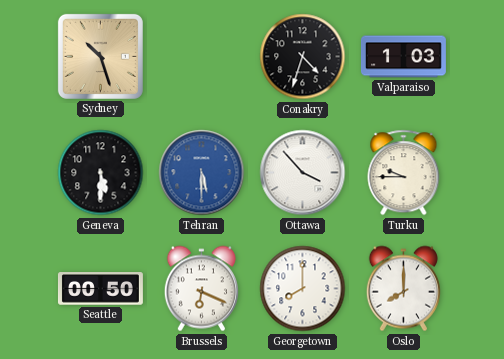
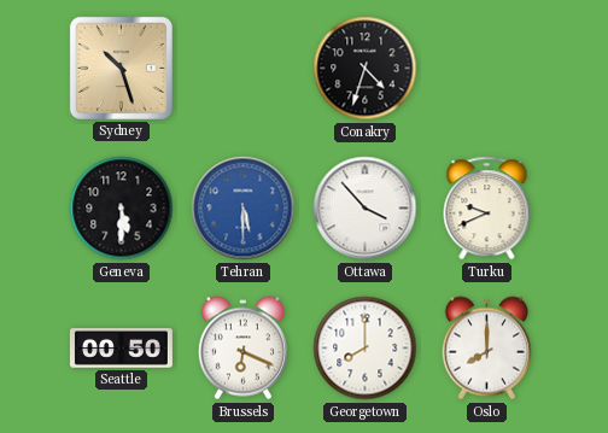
Valparaiso: 1:03 -> none
Turku: 9:45 -> 9:41
